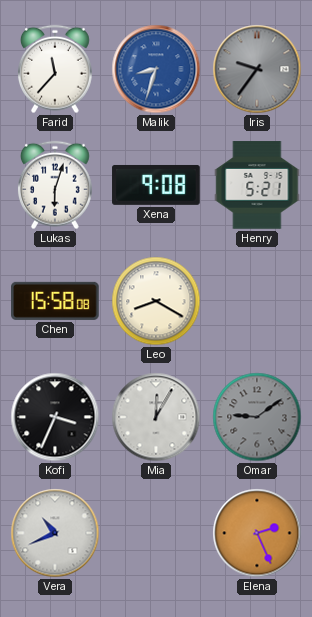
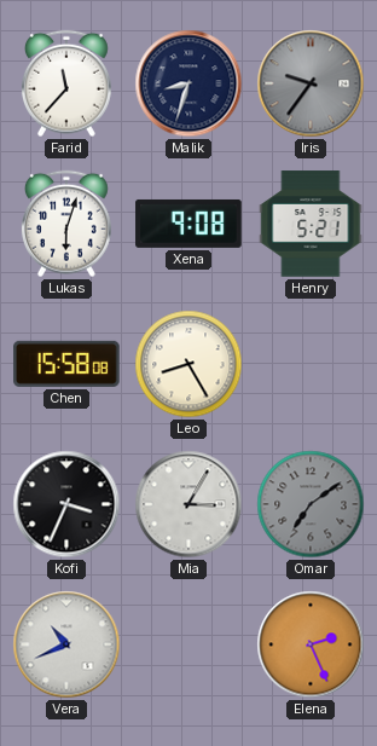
Malik dial: blue -> navy
Leo: 8:20 -> 8:25
Mia: 12:05 -> 3:05
Omar: 9:09 -> 7:09
